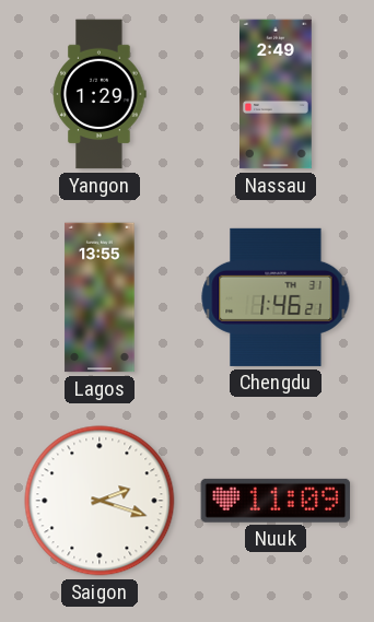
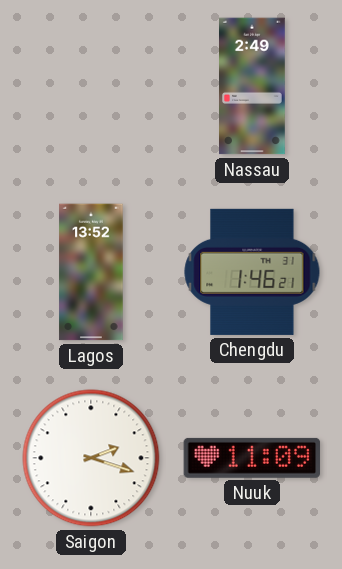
Yangon: 1:29 -> none
Lagos: 13:55 -> 13:52
